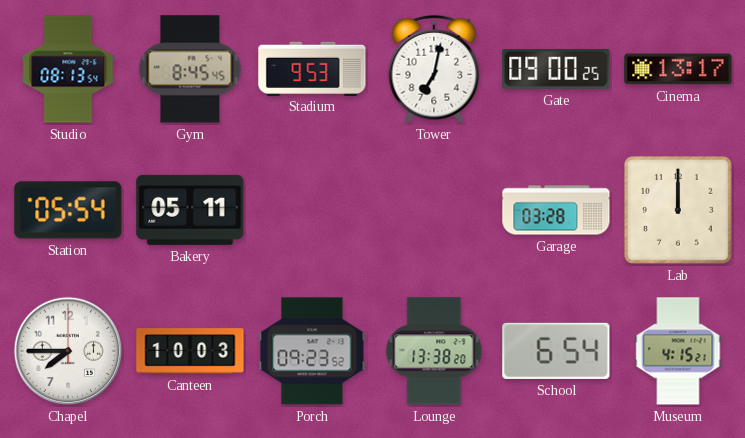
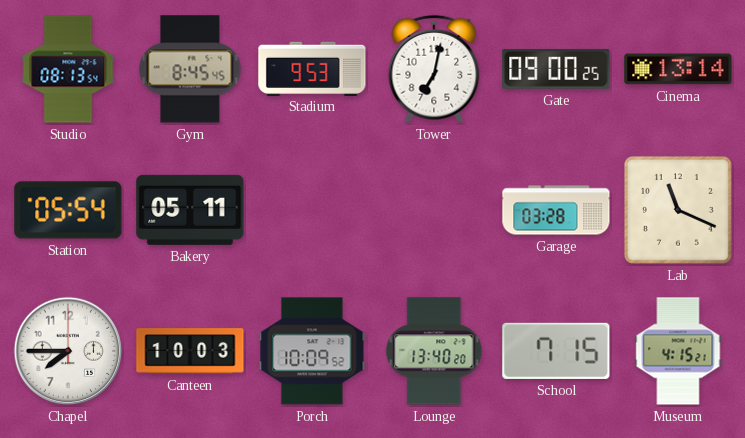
Cinema: 13:17 -> 13:14
Lab: 12:00 -> 11:19
Porch: 09:23 -> 10:09
Lounge: 13:38 -> 13:40
School: 6:54 -> 7:15
